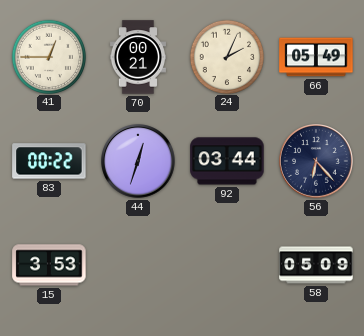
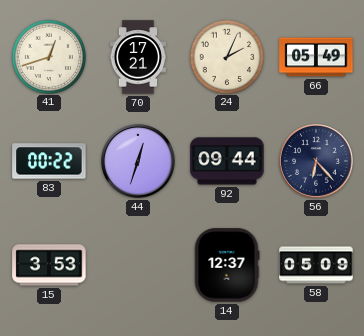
41: 12:45 -> 12:42
70: 00:21 -> 17:21
92: 03:44 -> 09:44
14: none -> 12:37
